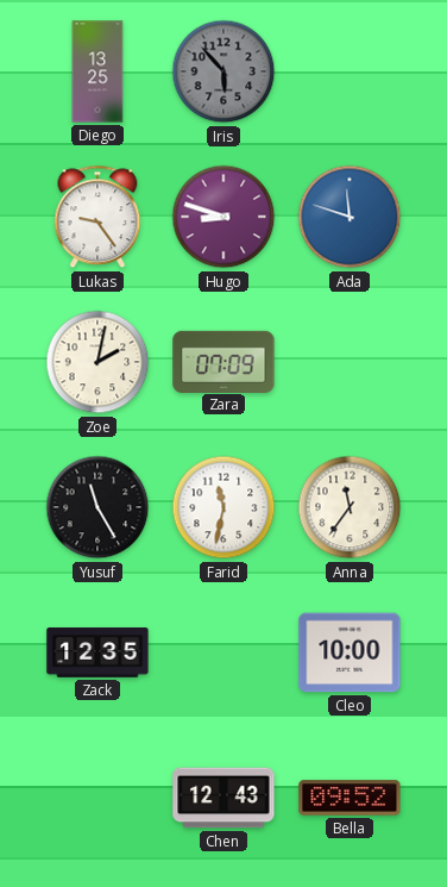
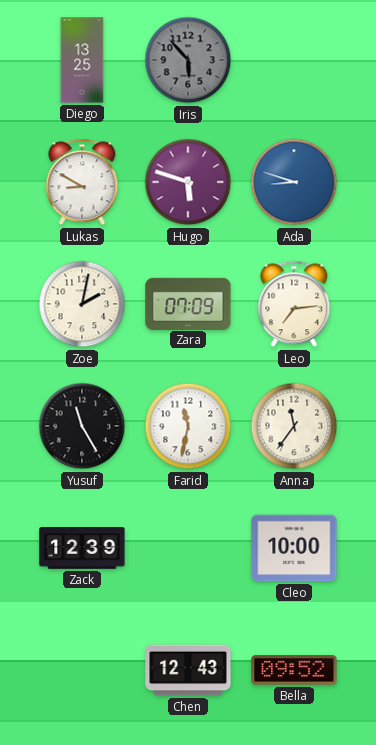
Lukas: 9:24 -> 8:50
Hugo: 8:48 -> 5:48
Ada: 11:48 -> 8:48
Leo: none -> 7:14
Zack: 12:35 -> 12:39
